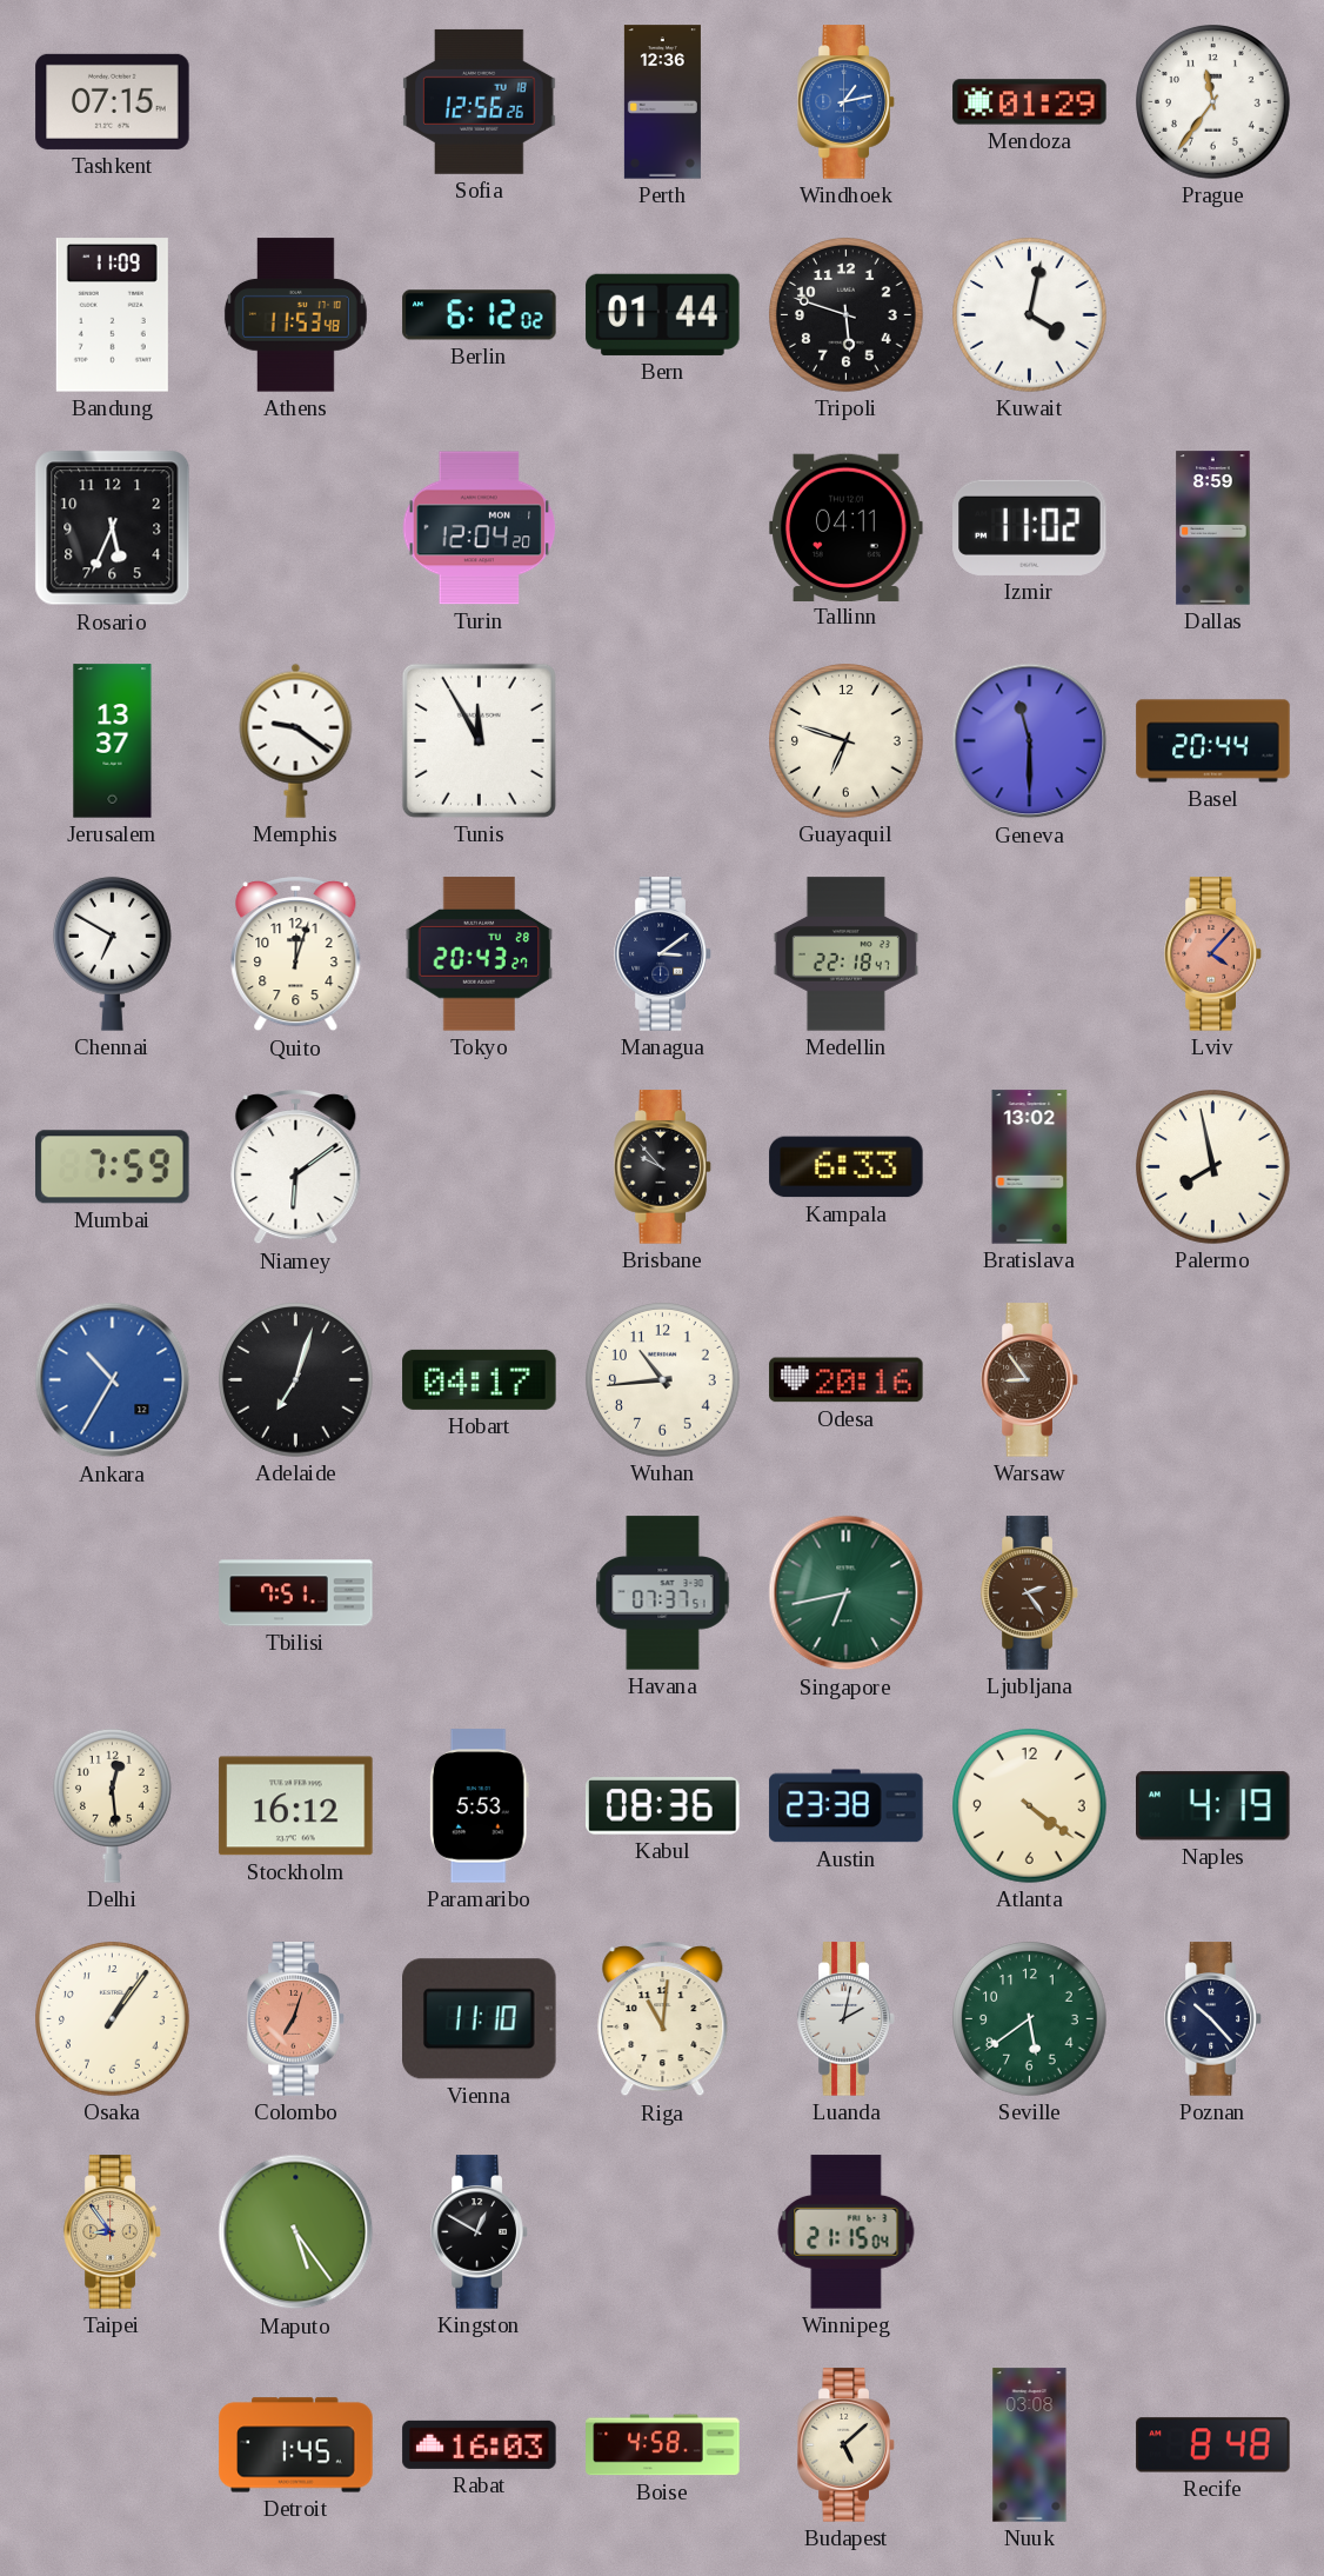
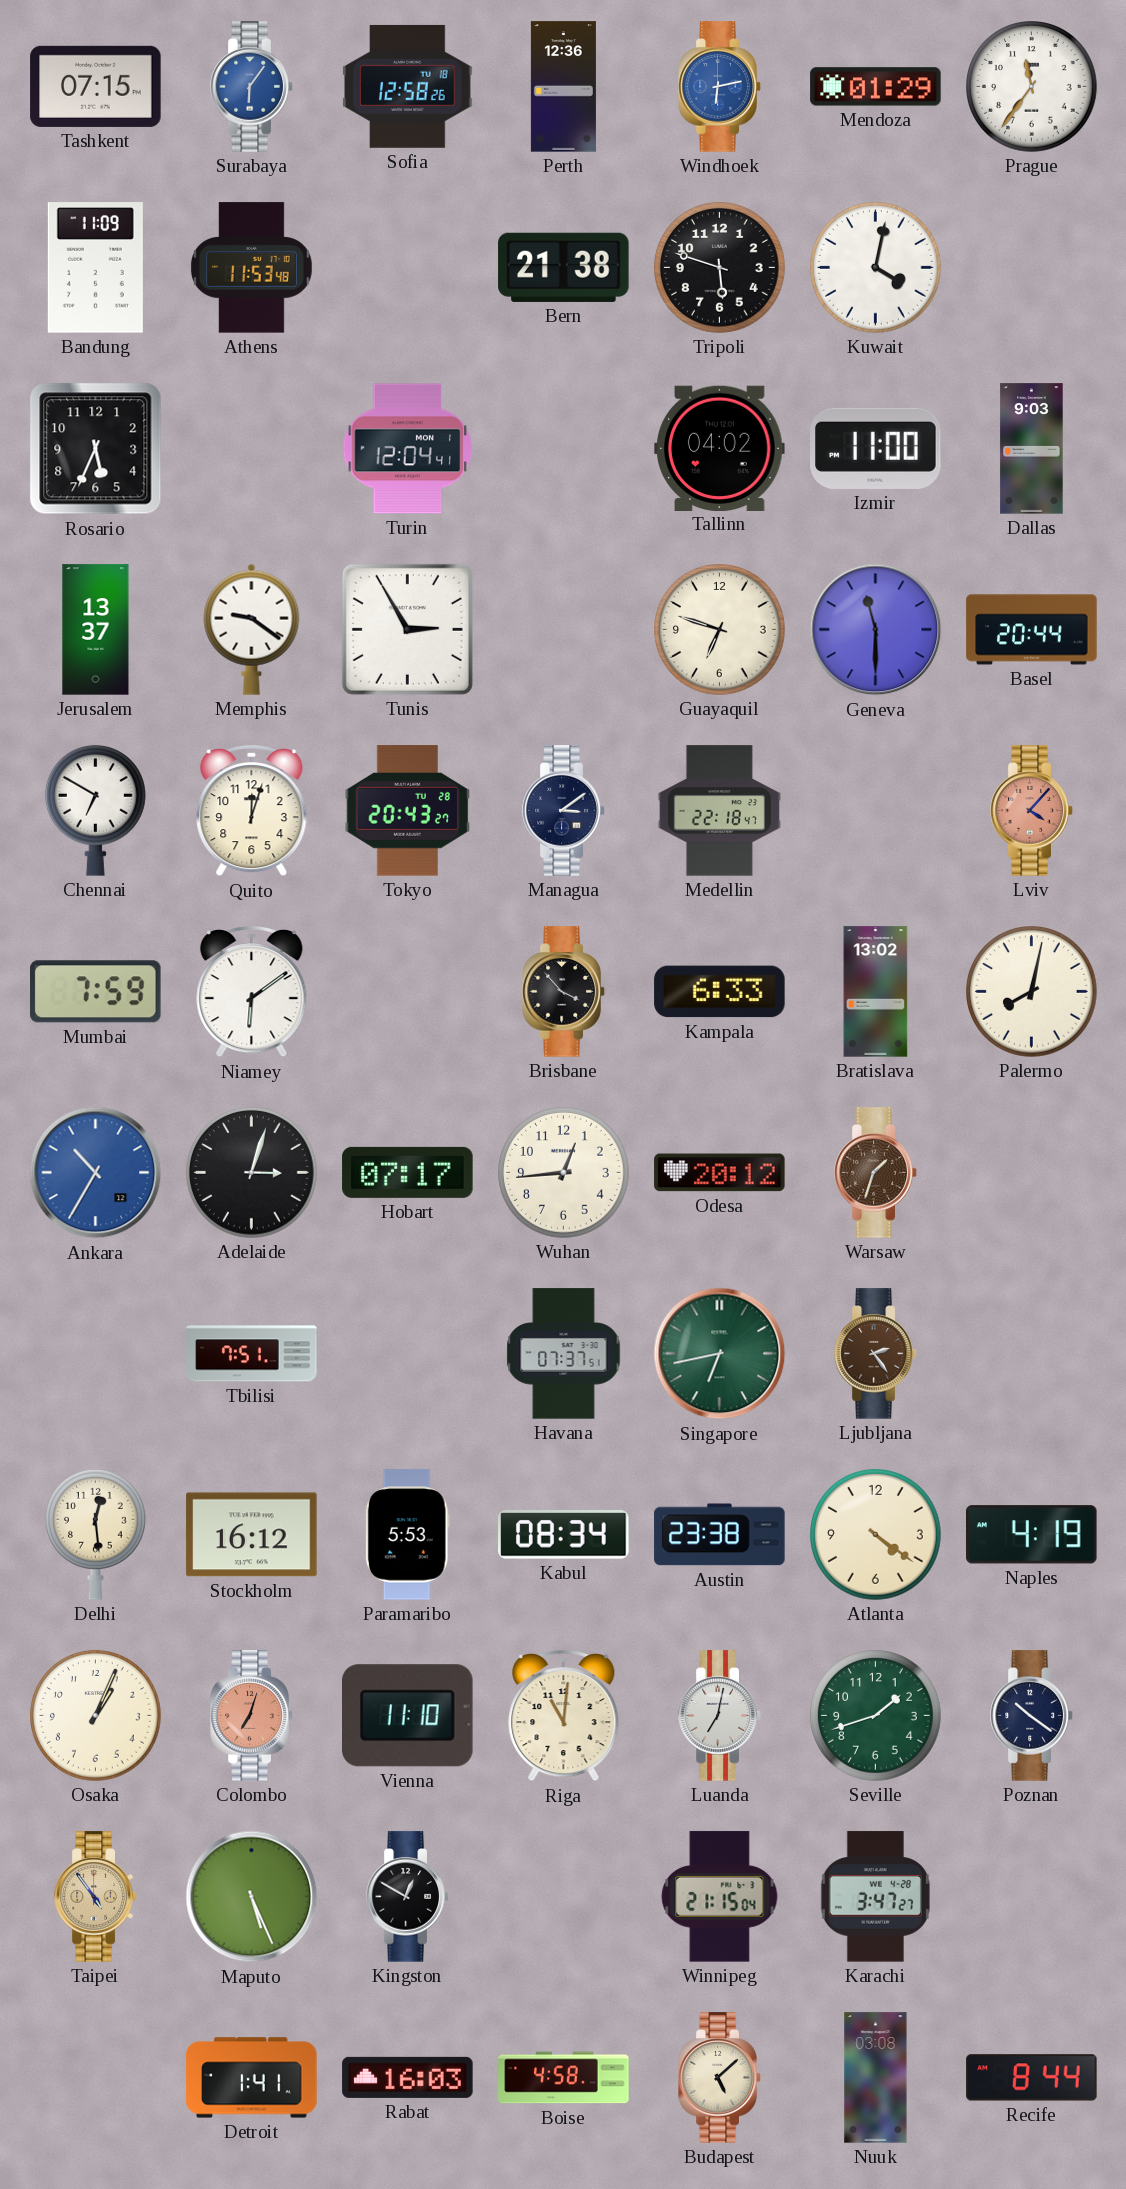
Surabaya: none -> 6:06
Sofia: 12:56 -> 12:58
Windhoek: 1:13 -> 6:13
Berlin: 6:12 -> none
Bern: 01:44 -> 21:38
Turin: 12:04:20 -> 12:04:41
Tallinn: 04:11 -> 04:02
Izmir: 11:02 -> 11:00
Dallas: 8:59 -> 9:03
Tunis: 11:55 -> 2:55
Brisbane: 9:53 -> 3:53
Palermo: 7:58 -> 8:02
Adelaide: 7:03 -> 3:03
Hobart: 04:17 -> 07:17
Wuhan: 10:44 -> 12:44
Odesa: 20:16 -> 20:12
Warsaw: 8:54 -> 1:33
Kabul: 08:36 -> 08:34
Osaka: 1:06 -> 1:04
Luanda: 2:02 -> 7:02
Seville: 5:39 -> 1:42
Poznan: 10:23 -> 10:21
Taipei: 8:54 -> 4:54
Maputo: 5:24 -> 5:26
Karachi: none -> 3:47
Detroit: 1:45 -> 1:41
Recife: 8:48 -> 8:44
